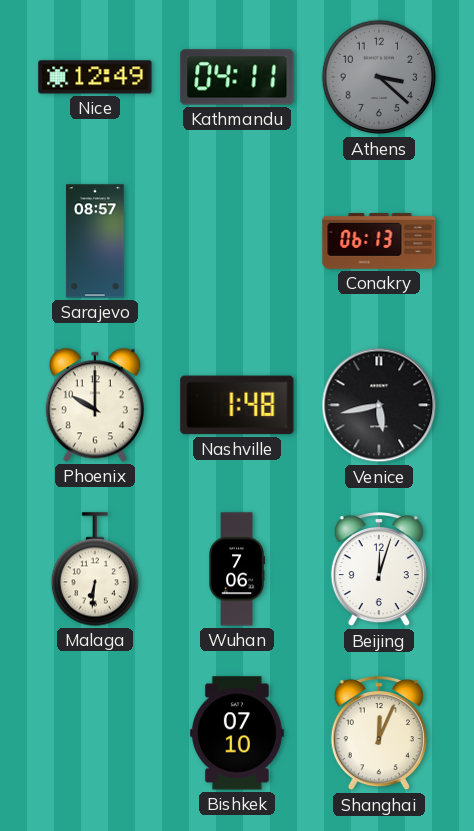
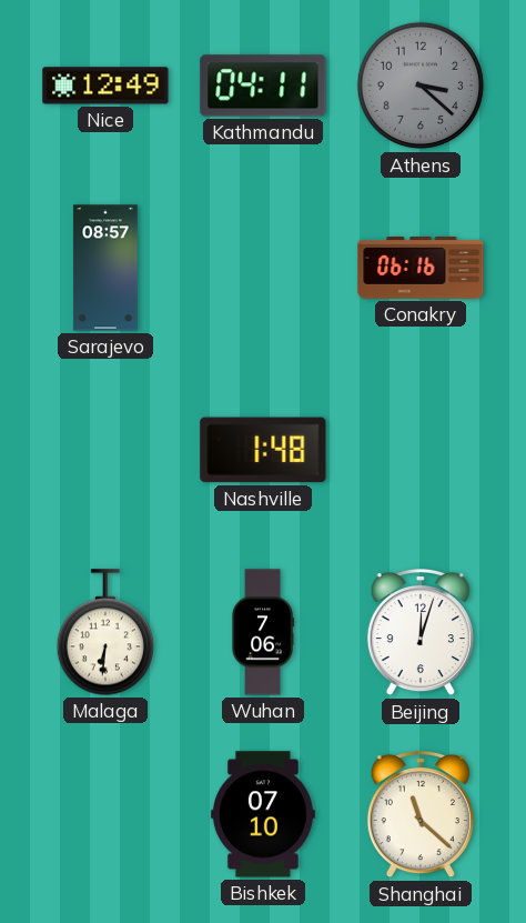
Conakry: 06:13 -> 06:16
Phoenix: 10:00 -> none
Venice: 5:43 -> none
Shanghai: 12:04 -> 11:22
